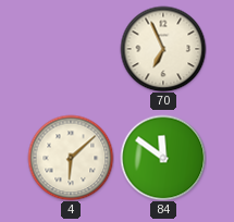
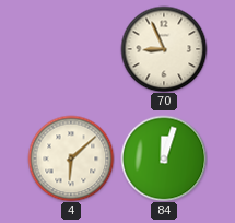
70: 6:56 -> 8:56
84: 11:51 -> 12:03
